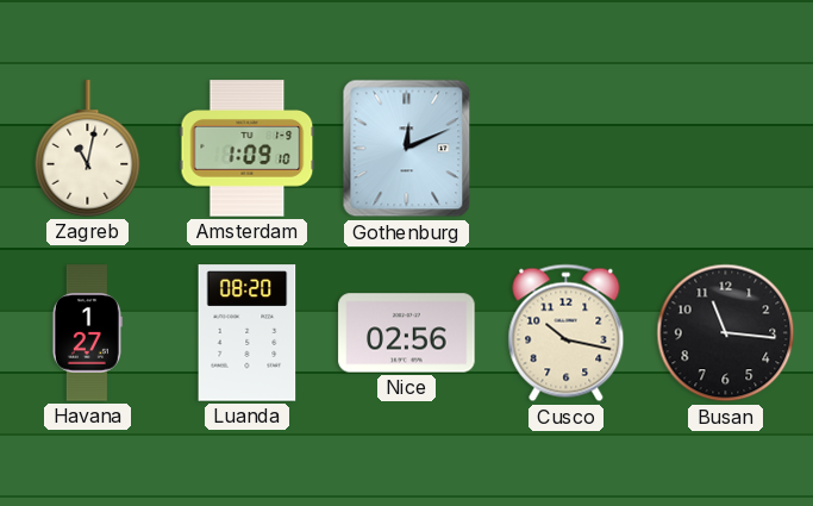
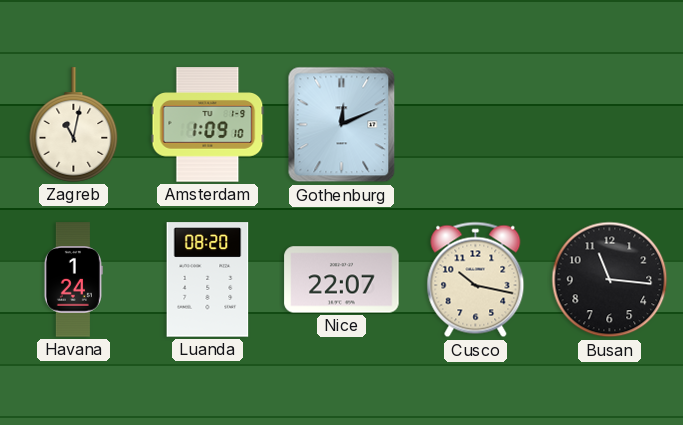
Havana: 1:27 -> 1:24
Nice: 02:56 -> 22:07
